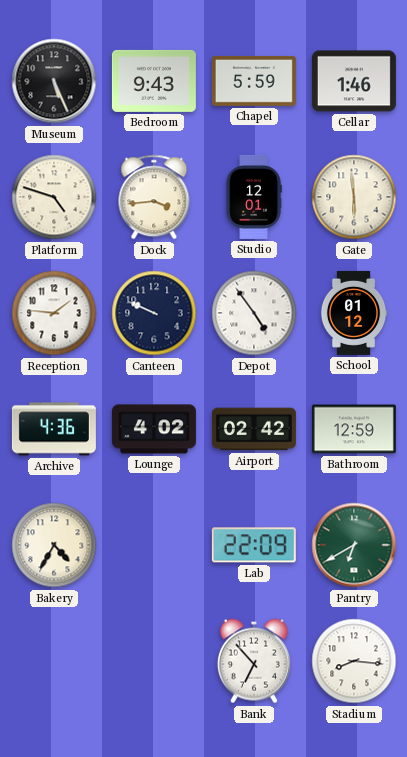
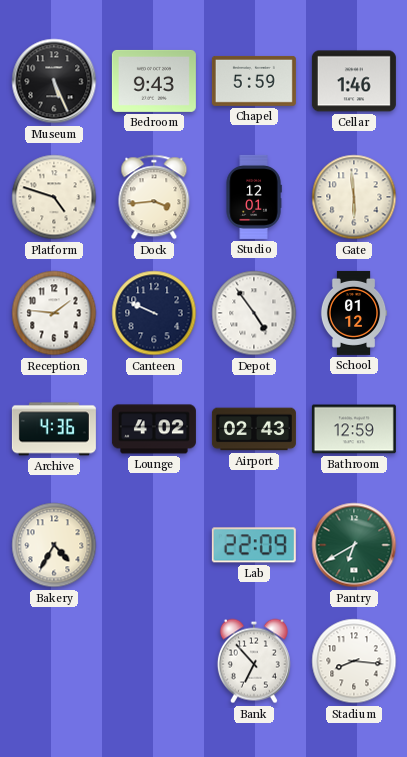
Airport: 02:42 -> 02:43
